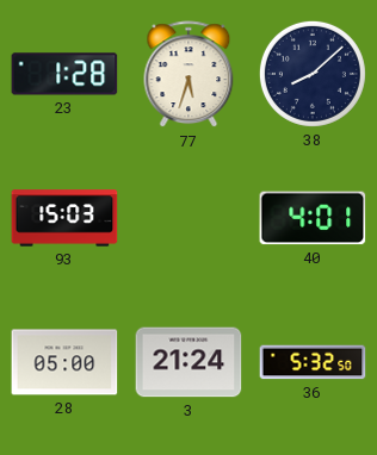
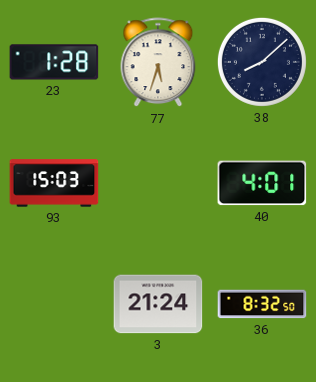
28: 05:00 -> none
36: 5:32 -> 8:32
